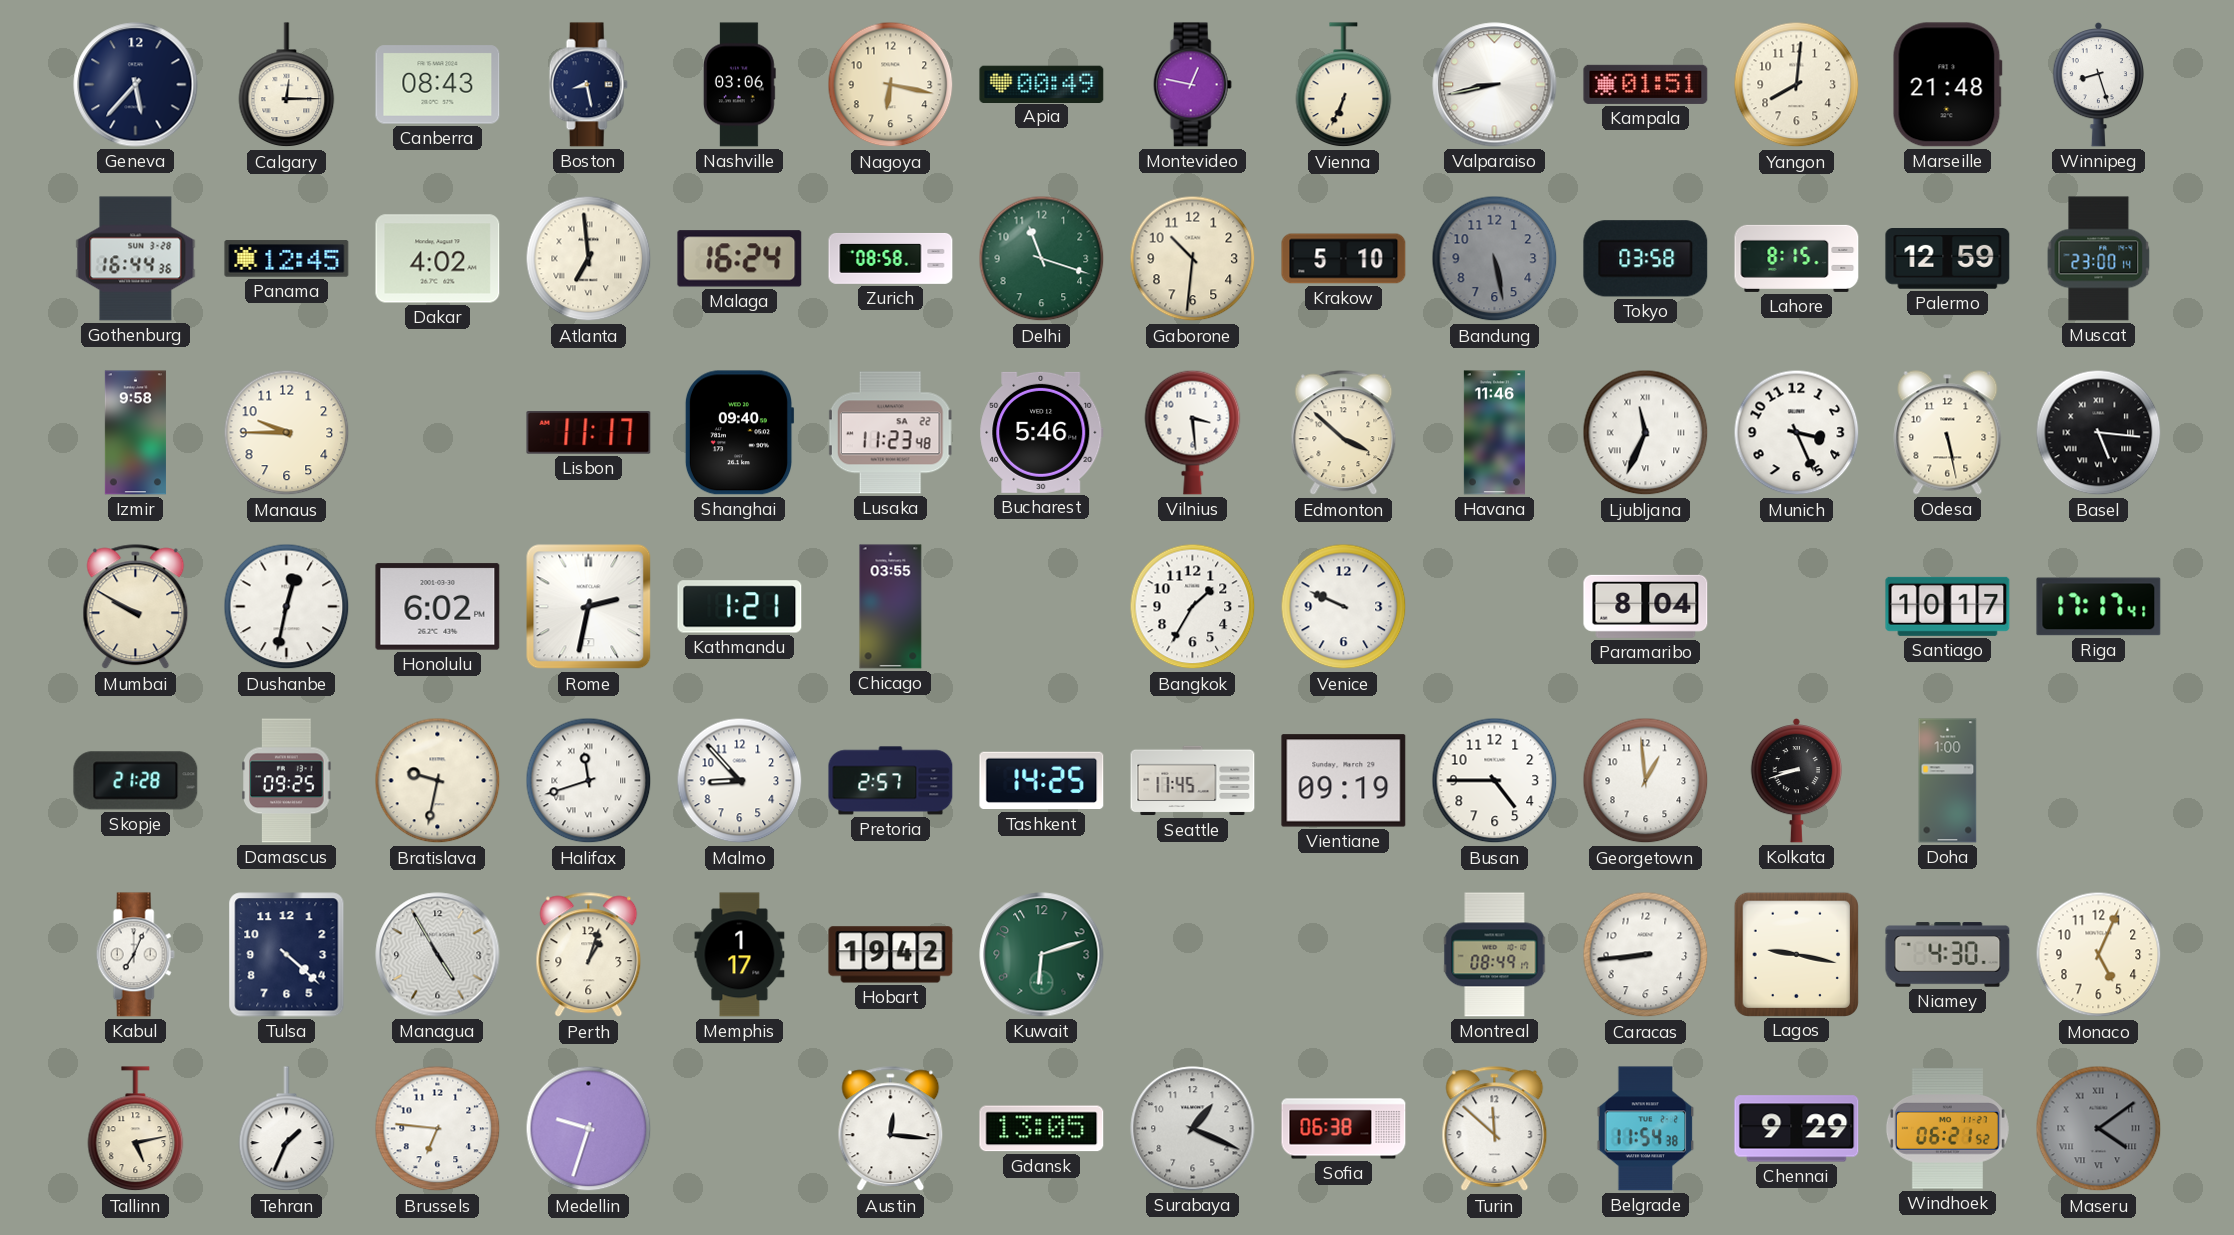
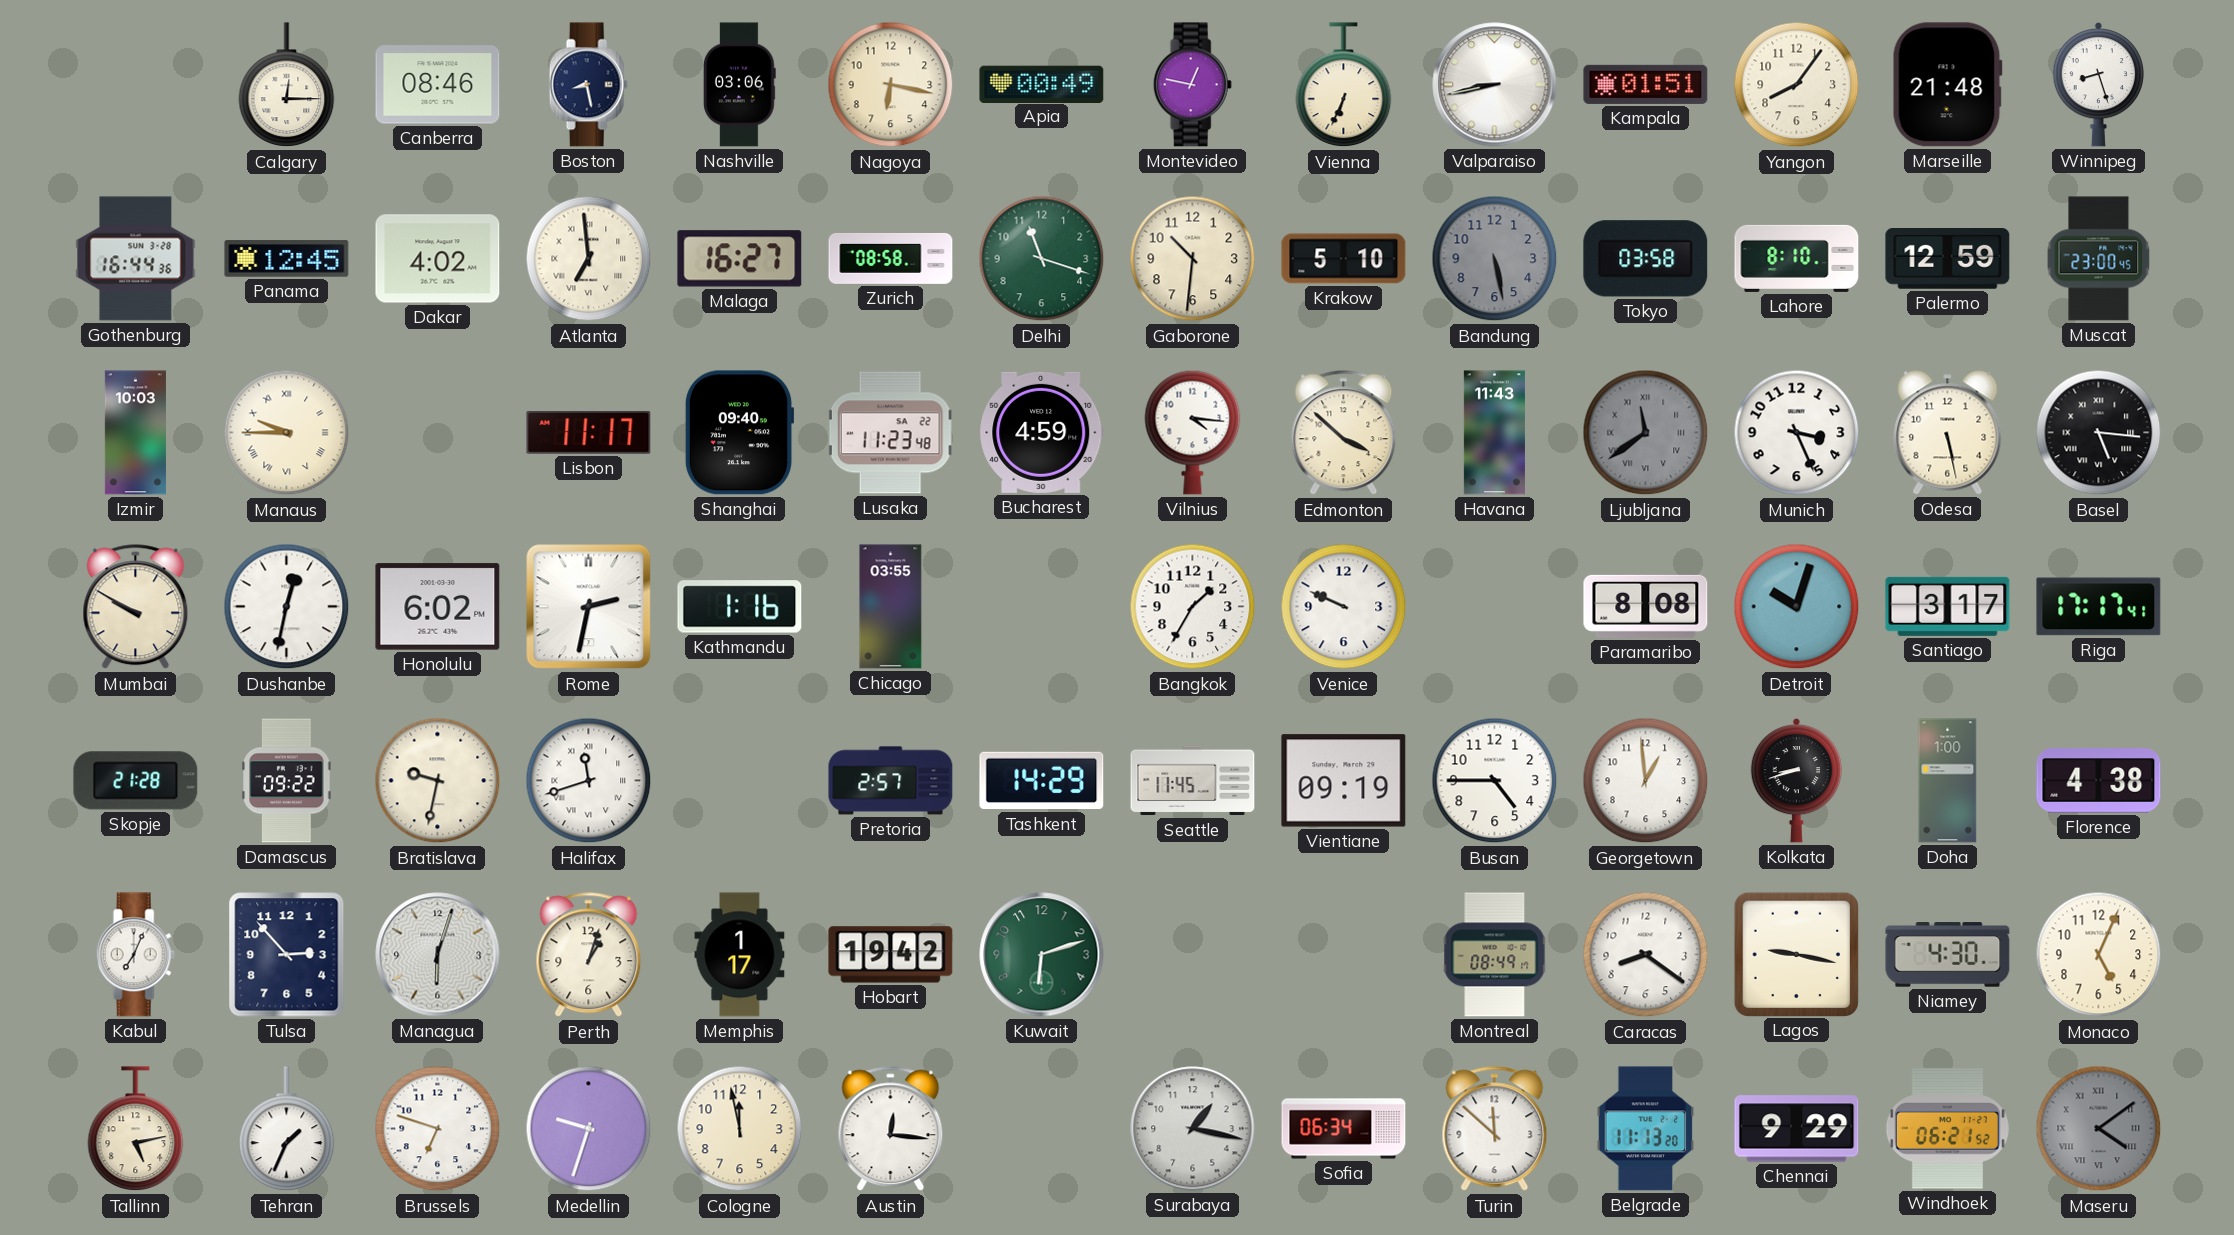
Geneva: 5:37 -> none
Canberra: 08:43 -> 08:46
Yangon: 8:01 -> 8:06
Malaga: 16:24 -> 16:27
Lahore: 8:15 -> 8:10
Muscat: 23:00:14 -> 23:00:45
Izmir: 9:58 -> 10:03
Manaus numerals: Arabic -> Roman
Bucharest: 5:46 -> 4:59
Vilnius: 3:29 -> 4:16
Havana: 11:46 -> 11:43
Ljubljana: 11:34 -> 11:39
Ljubljana dial: white -> grey
Kathmandu: 1:21 -> 1:16
Paramaribo: 8:04 -> 8:08
Detroit: none -> 10:03
Santiago: 10:17 -> 3:17
Damascus: 09:25 -> 09:22
Malmo: 8:53 -> none
Tashkent: 14:25 -> 14:29
Florence: none -> 4:38
Tulsa: 4:22 -> 2:53
Managua: 4:55 -> 6:03
Caracas: 8:44 -> 8:21
Brussels: 6:46 -> 6:48
Cologne: none -> 11:58
Gdansk: 13:05 -> none
Surabaya: 1:19 -> 1:17
Sofia: 06:38 -> 06:34
Belgrade: 11:54 -> 11:13
